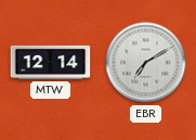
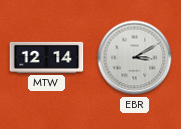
EBR: 7:10 -> 3:10
